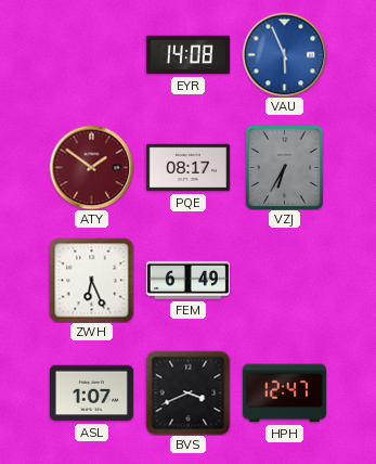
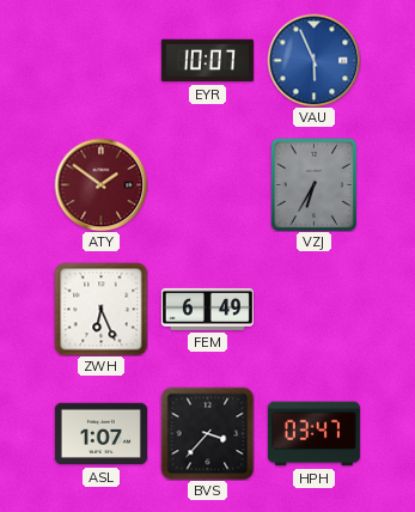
EYR: 14:08 -> 10:07
PQE: 08:17 -> none
BVS: 3:41 -> 3:37
HPH: 12:47 -> 03:47
